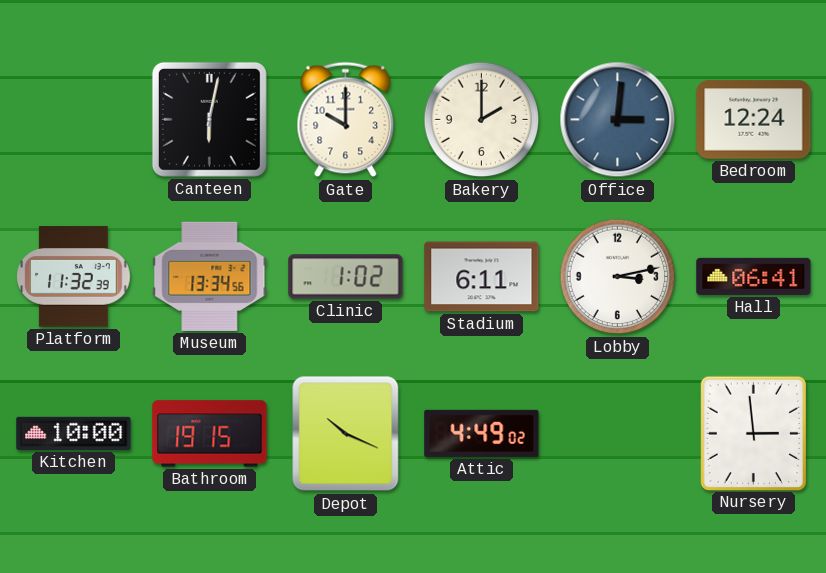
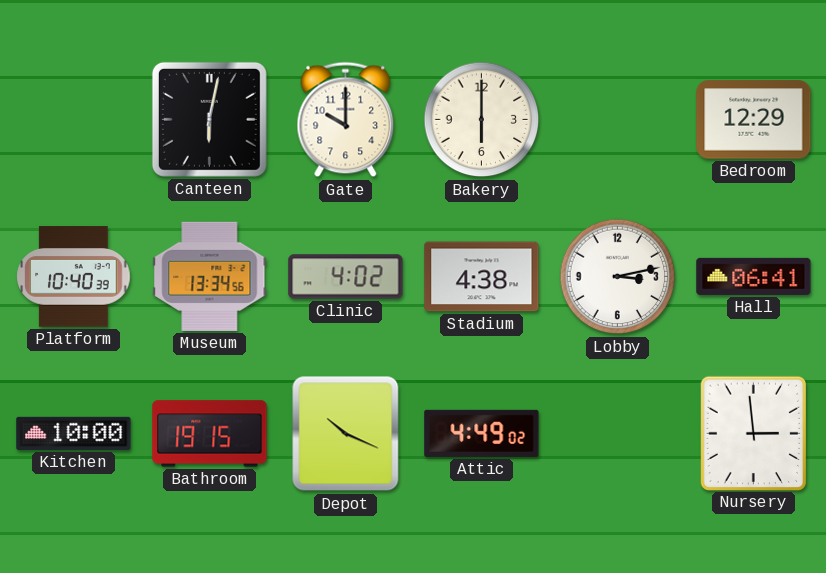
Bakery: 2:00 -> 6:00
Office: 3:01 -> none
Bedroom: 12:24 -> 12:29
Platform: 11:32 -> 10:40
Clinic: 1:02 -> 4:02
Stadium: 6:11 -> 4:38
